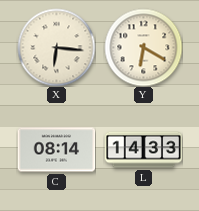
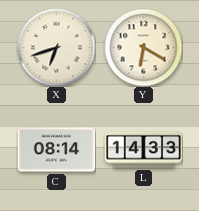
X: 6:16 -> 6:42
